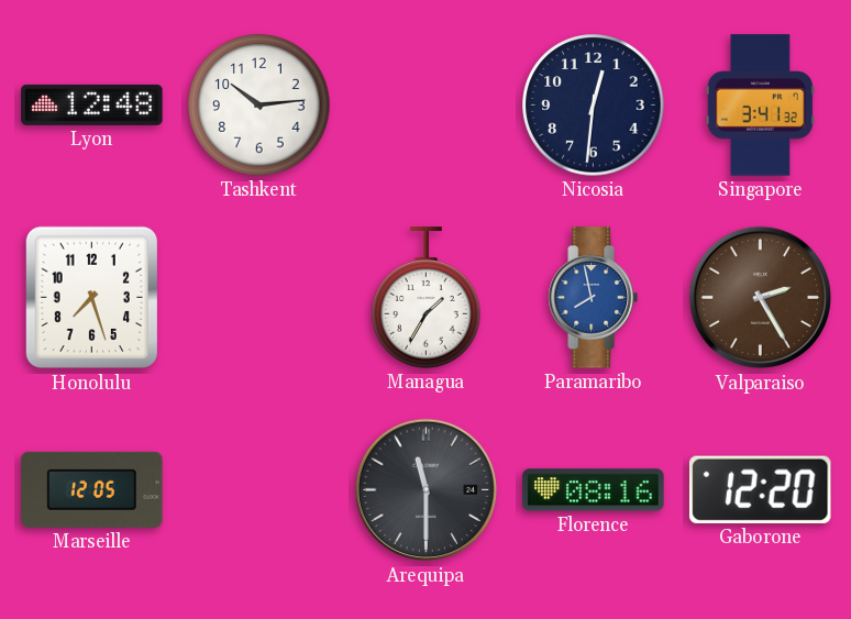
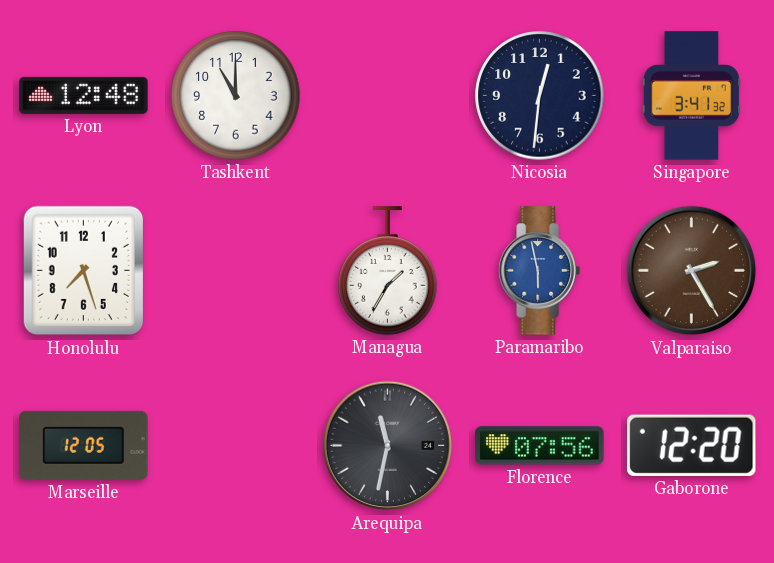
Tashkent: 10:14 -> 11:00
Paramaribo: 7:58 -> 5:58
Arequipa: 11:30 -> 11:32
Florence: 08:16 -> 07:56
